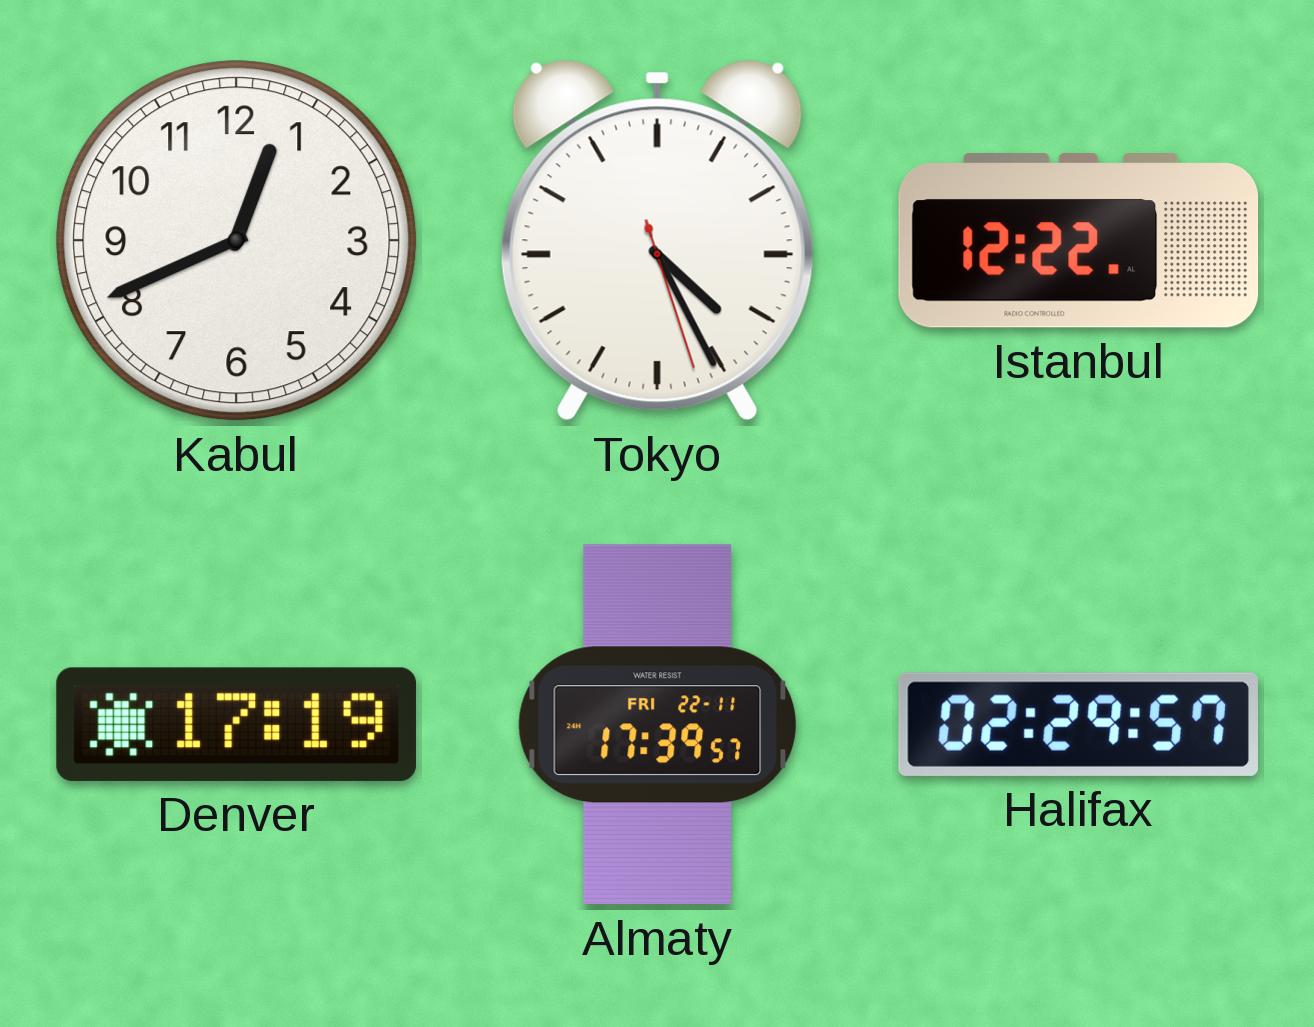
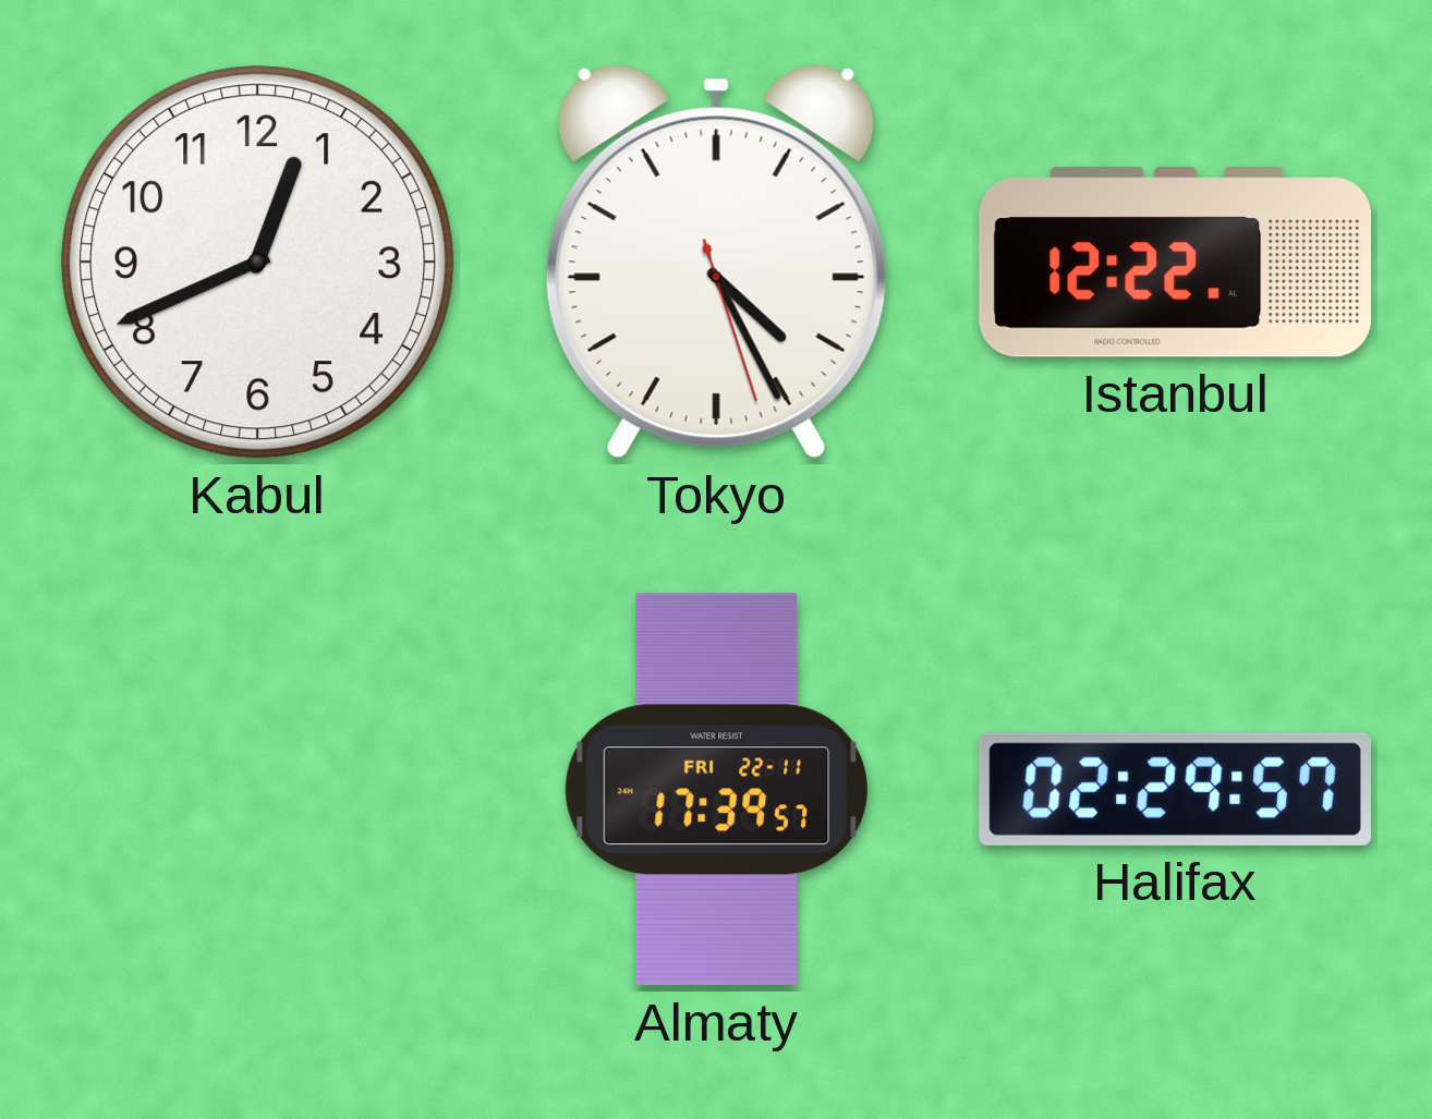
Denver: 17:19 -> none
